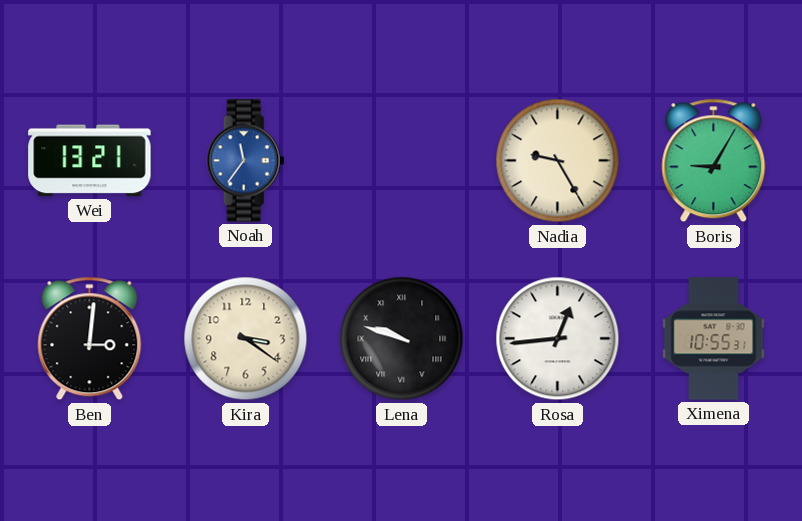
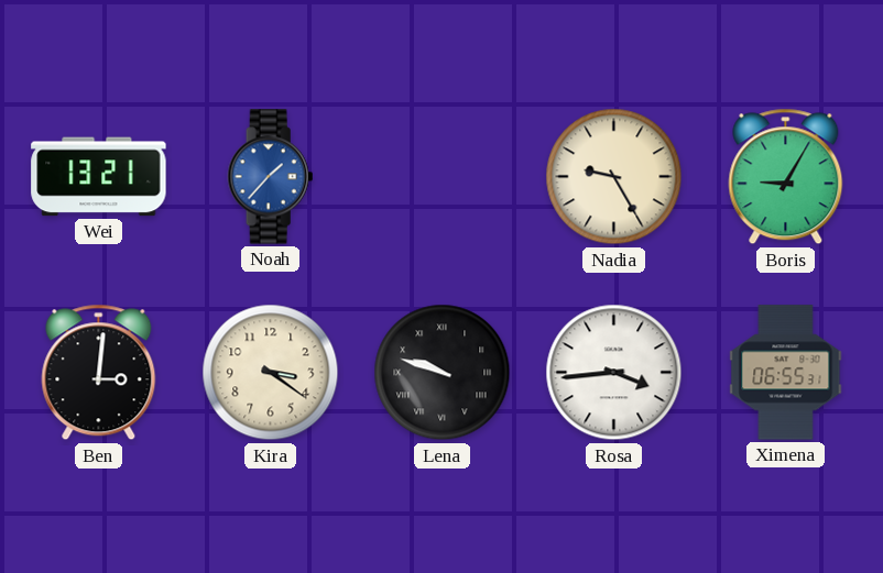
Noah: 11:36 -> 1:37
Rosa: 12:44 -> 3:44
Ximena: 10:55 -> 06:55
